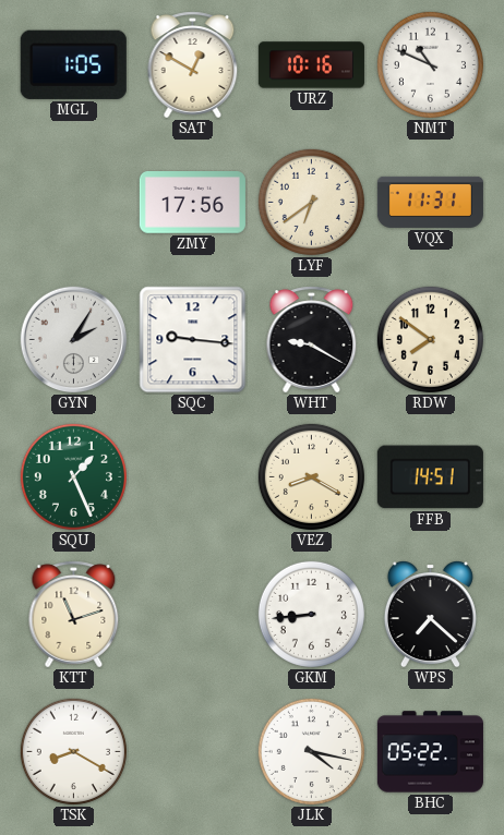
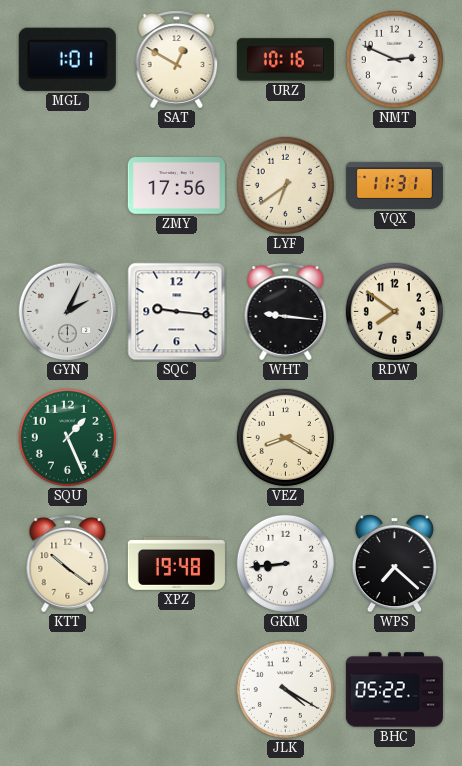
MGL: 1:05 -> 1:01
NMT: 10:49 -> 2:49
GYN: 2:05 -> 2:04
WHT: 9:20 -> 9:16
FFB: 14:51 -> none
KTT: 11:12 -> 10:21
XPZ: none -> 19:48
TSK: 8:20 -> none
JLK: 4:17 -> 4:20
